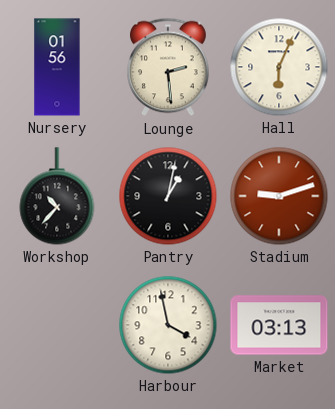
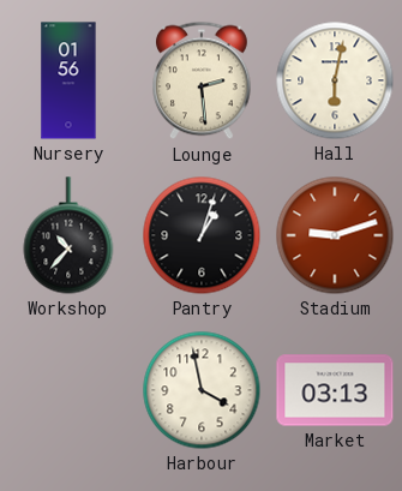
Hall: 6:04 -> 6:02
Pantry: 1:02 -> 1:03
